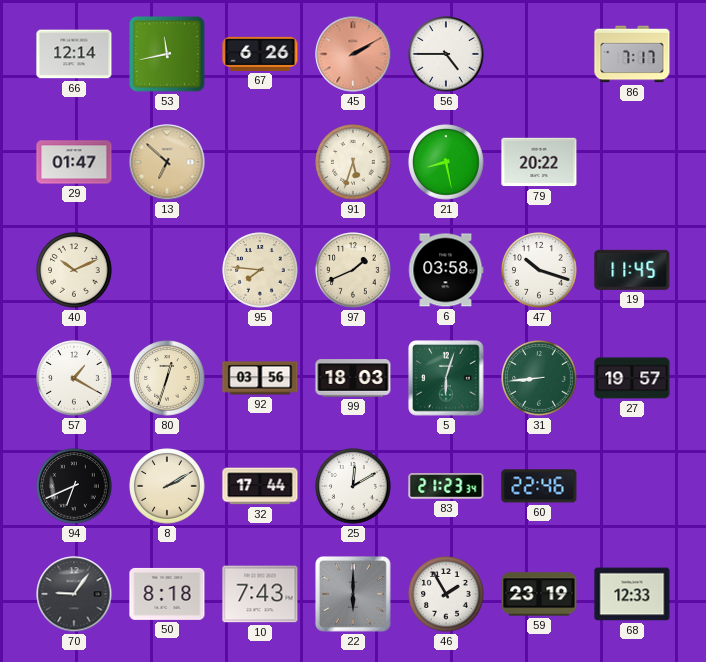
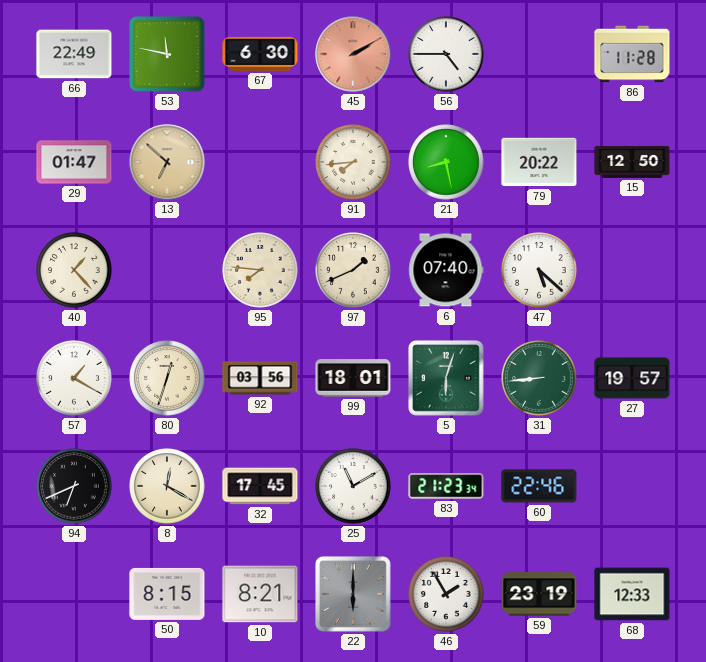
66: 12:14 -> 22:49
53: 11:43 -> 11:47
67: 6:26 -> 6:30
86: 7:17 -> 11:28
91: 5:33 -> 7:44
15: none -> 12:50
40: 10:11 -> 1:23
6: 03:58 -> 07:40
47: 10:18 -> 5:22
19: 11:45 -> none
99: 18:03 -> 18:01
8: 2:10 -> 12:20
32: 17:44 -> 17:45
25: 12:10 -> 11:10
70: 9:06 -> none
50: 8:18 -> 8:15
10: 7:43 -> 8:21
